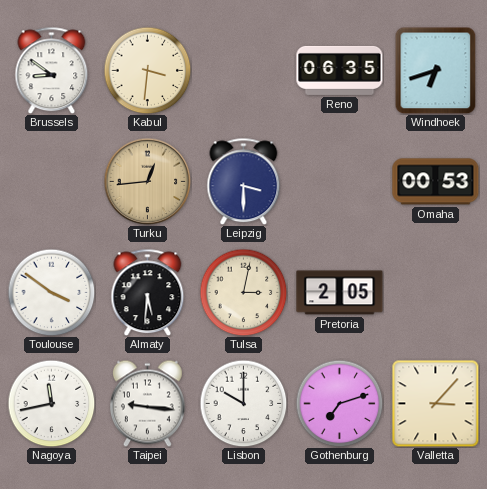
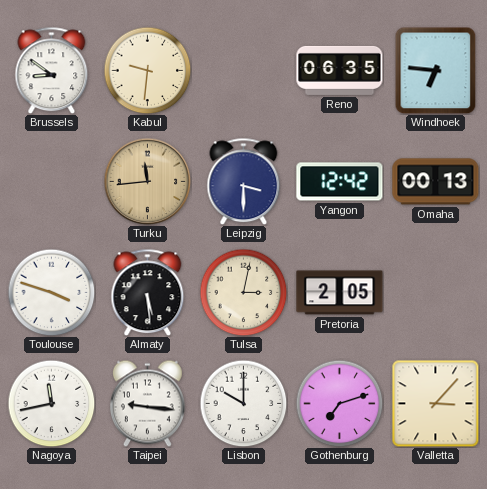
Kabul: 3:31 -> 9:31
Windhoek: 6:42 -> 6:46
Turku: 12:44 -> 11:44
Yangon: none -> 12:42
Omaha: 00:53 -> 00:13
Toulouse: 3:51 -> 3:48
Almaty: 5:31 -> 5:29
